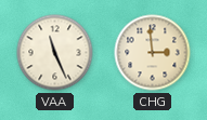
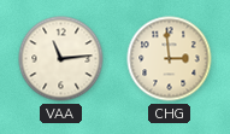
VAA: 11:26 -> 11:14
